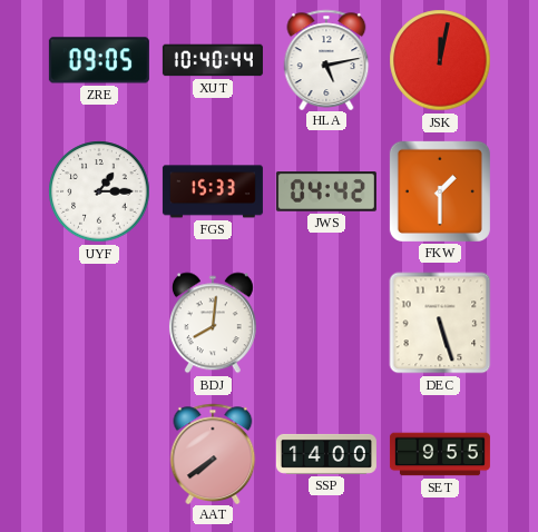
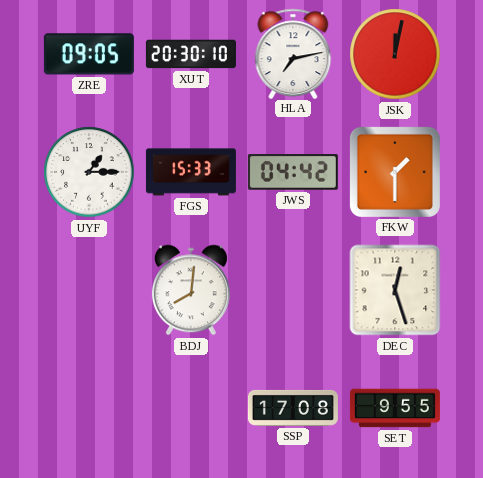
XUT: 10:40 -> 20:30
HLA: 5:13 -> 7:13
DEC: 5:27 -> 12:27
AAT: 7:39 -> none
SSP: 14:00 -> 17:08
